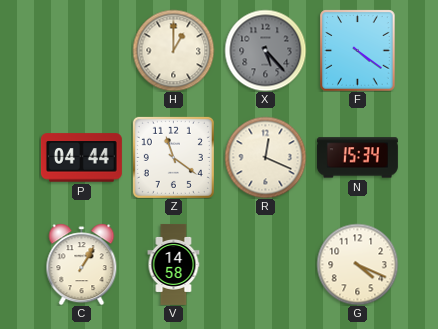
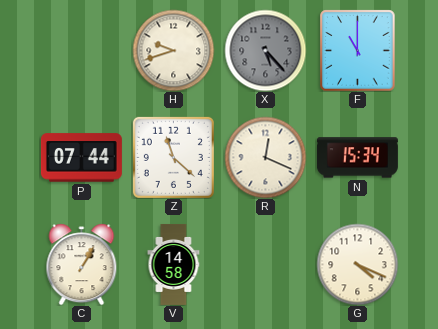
H: 1:00 -> 9:42
F: 4:21 -> 11:00
P: 04:44 -> 07:44
Z: 11:21 -> 11:22
